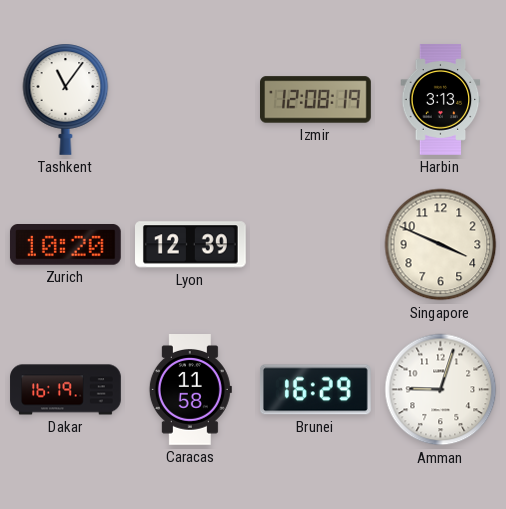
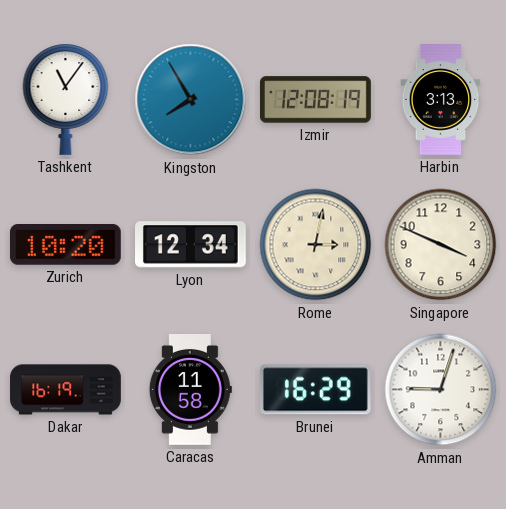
Kingston: none -> 7:55
Lyon: 12:39 -> 12:34
Rome: none -> 3:02
